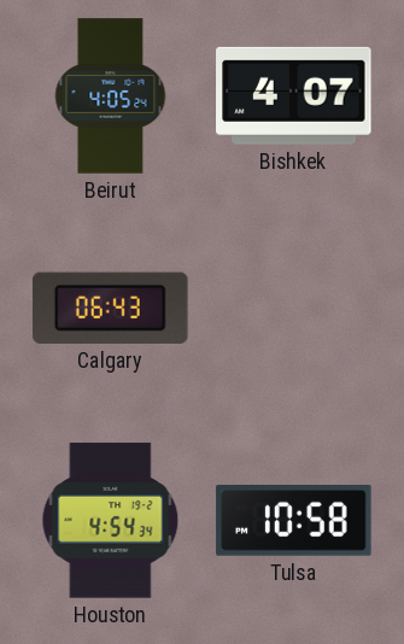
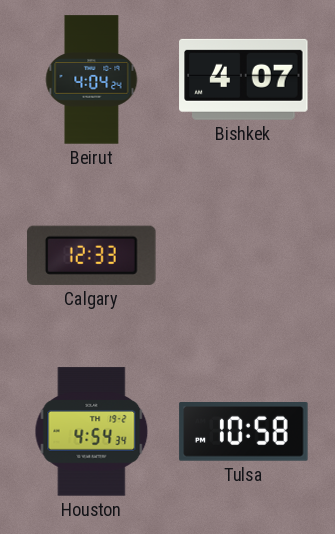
Beirut: 4:05 -> 4:04
Calgary: 06:43 -> 12:33
